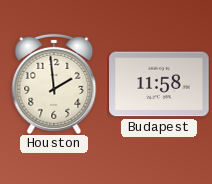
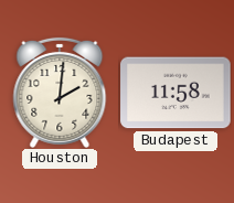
Houston: 1:59 -> 2:01
